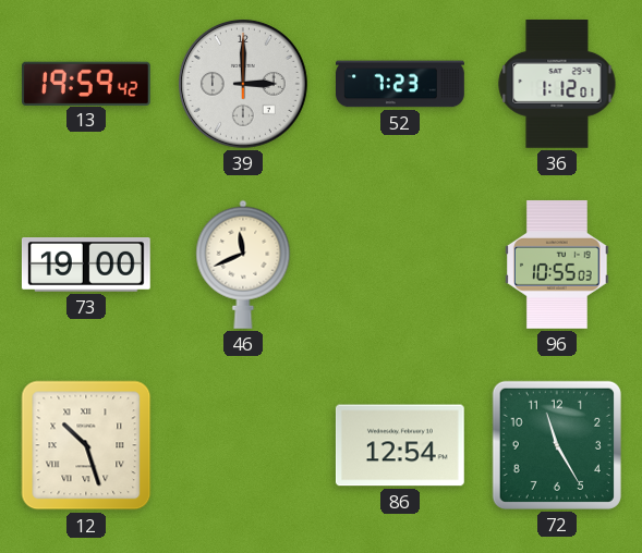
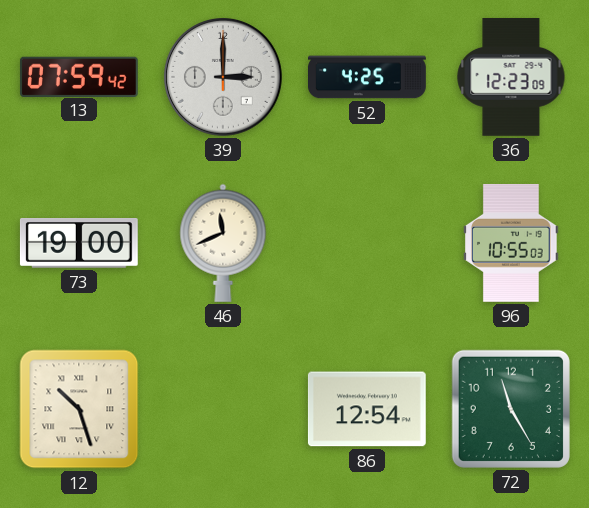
13: 19:59 -> 07:59
52: 7:23 -> 4:25
36: 1:12 -> 12:23
